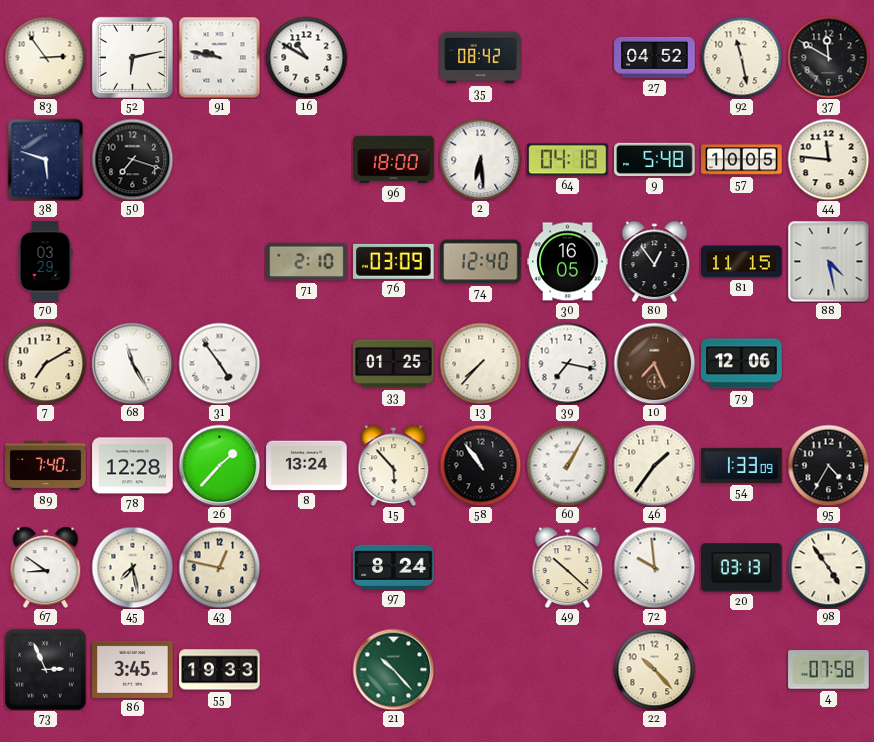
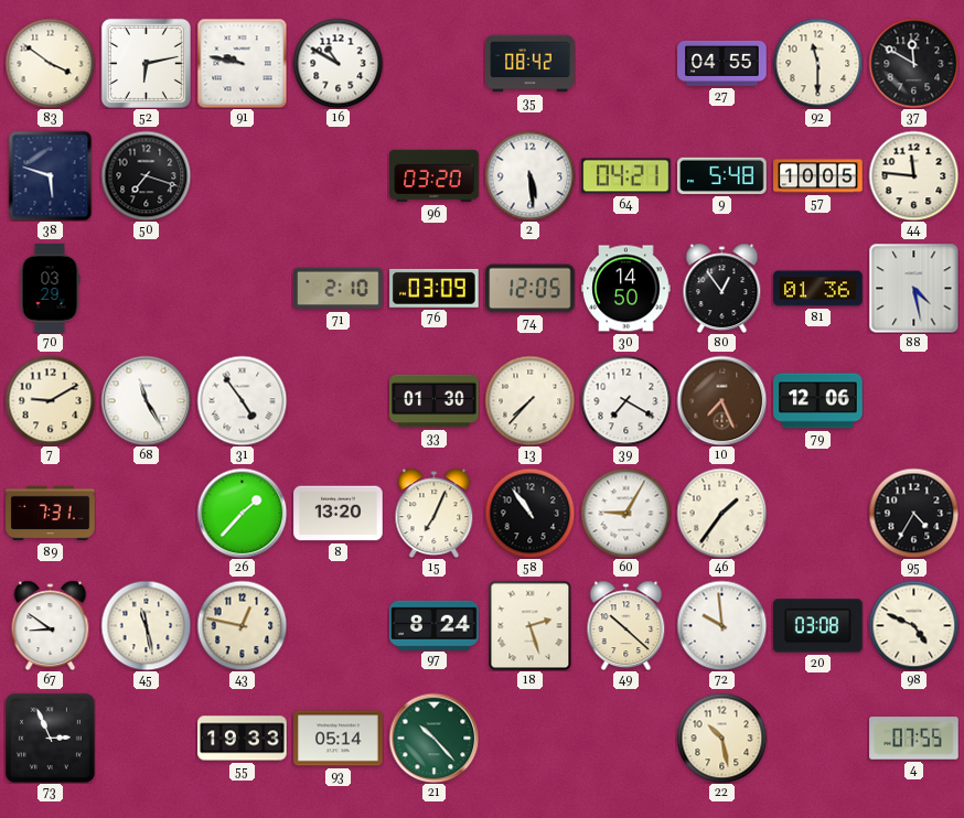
83: 2:54 -> 3:51
27: 04:52 -> 04:55
92: 11:28 -> 11:30
96: 18:00 -> 03:20
2: 6:29 -> 5:29
64: 04:18 -> 04:21
74: 12:40 -> 12:05
30: 16:05 -> 14:50
81: 11:15 -> 01:36
7: 7:10 -> 9:10
33: 01:25 -> 01:30
39: 7:17 -> 7:20
89: 7:40 -> 7:31
78: 12:28 -> none
8: 13:24 -> 13:20
15: 5:53 -> 7:04
60: 1:05 -> 9:05
54: 1:33 -> none
45: 7:28 -> 11:28
18: none -> 2:27
20: 03:13 -> 03:08
98: 4:54 -> 4:49
86: 3:45 -> none
93: none -> 05:14
22: 10:23 -> 10:28
4: 07:58 -> 07:55
